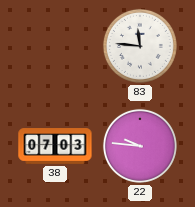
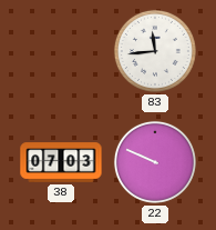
83: 11:46 -> 11:44
22: 9:46 -> 9:49
